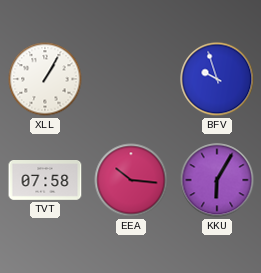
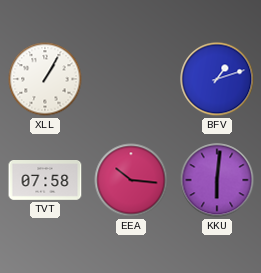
BFV: 9:57 -> 1:12
KKU: 6:05 -> 6:01
